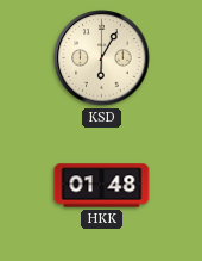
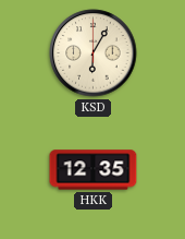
HKK: 01:48 -> 12:35
